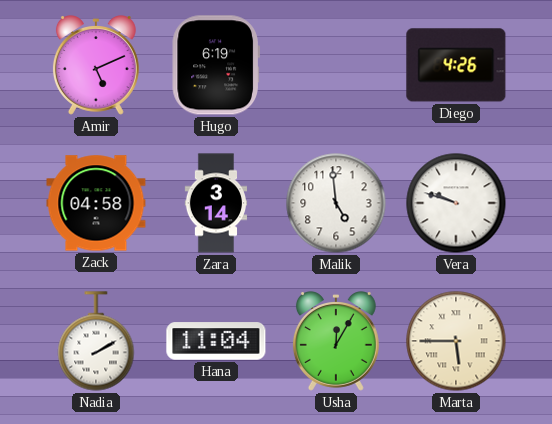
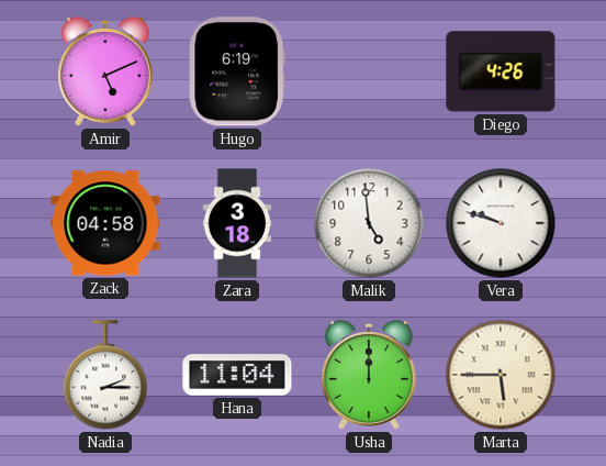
Zara: 3:14 -> 3:18
Nadia: 2:10 -> 2:15
Usha: 12:05 -> 12:00
